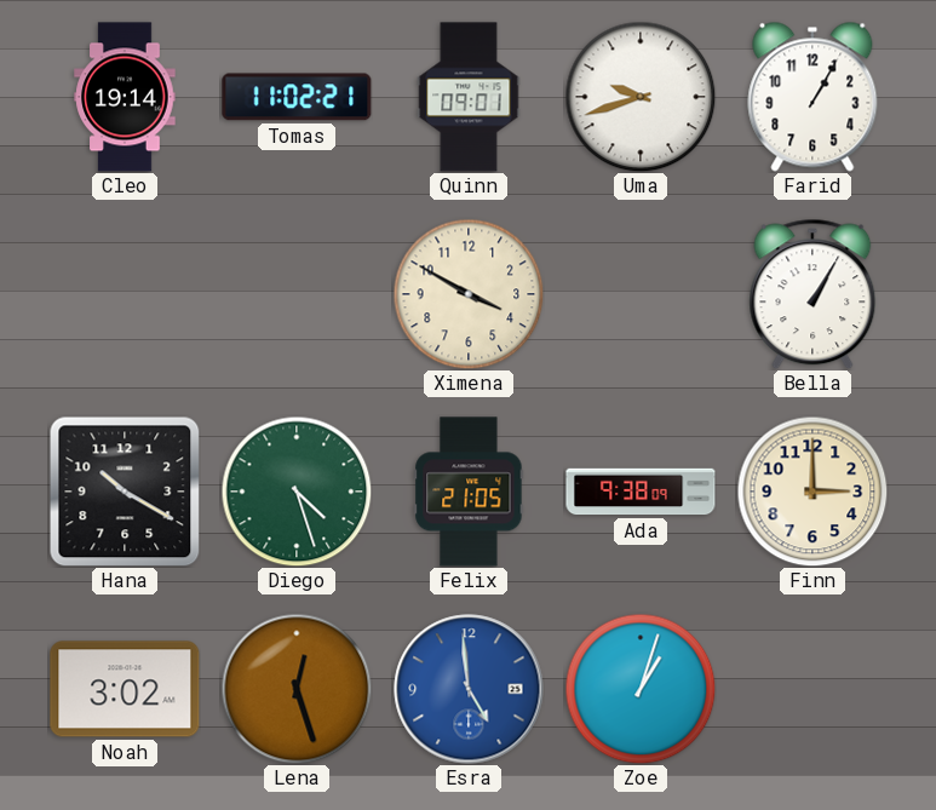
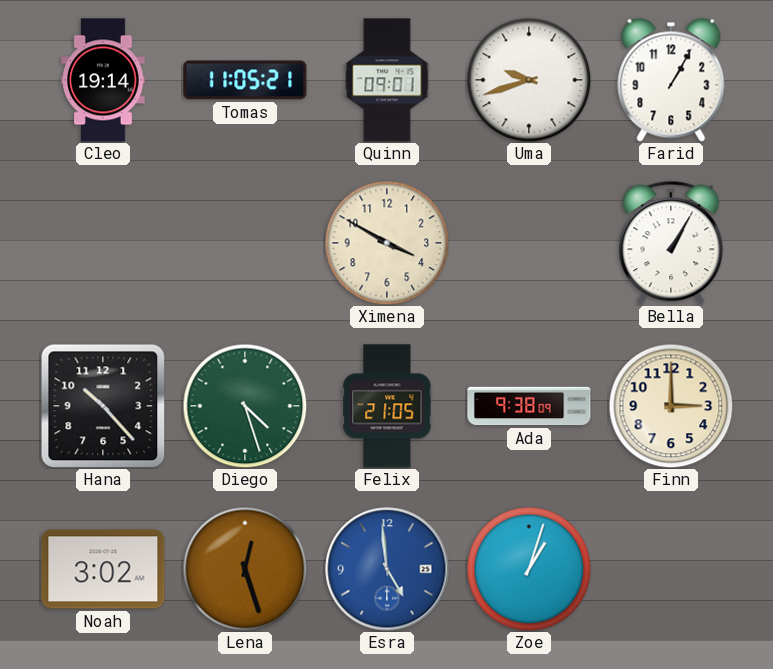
Tomas: 11:02 -> 11:05
Hana: 10:20 -> 10:23
